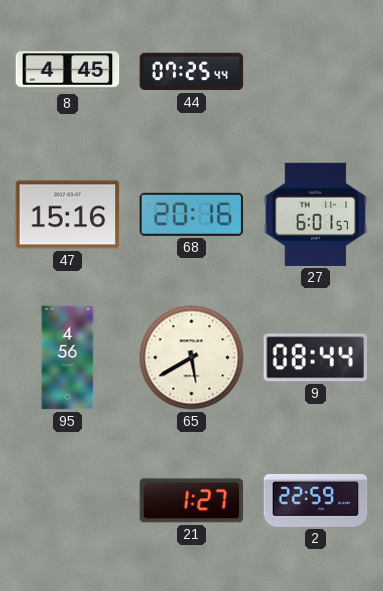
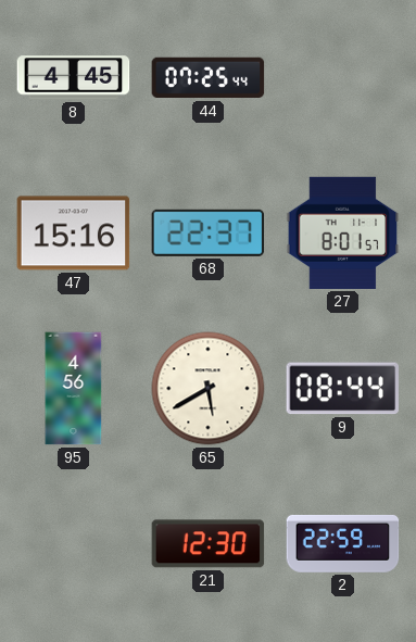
68: 20:16 -> 22:37
27: 6:01 -> 8:01
21: 1:27 -> 12:30
